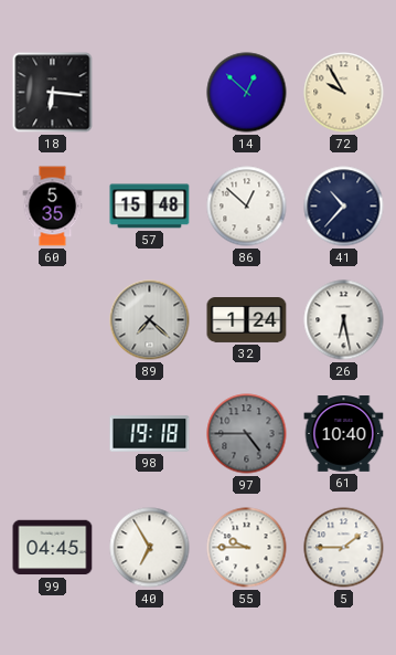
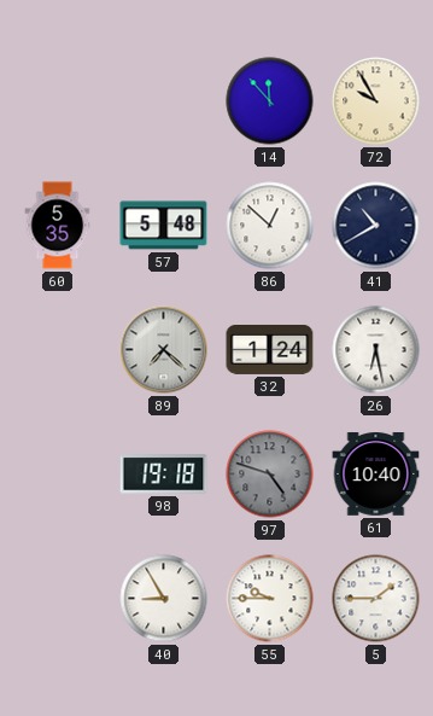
18: 6:16 -> none
14: 12:52 -> 11:53
57: 15:48 -> 5:48
41: 10:37 -> 10:40
97: 4:45 -> 4:48
99: 04:45 -> none
40: 6:55 -> 8:55
